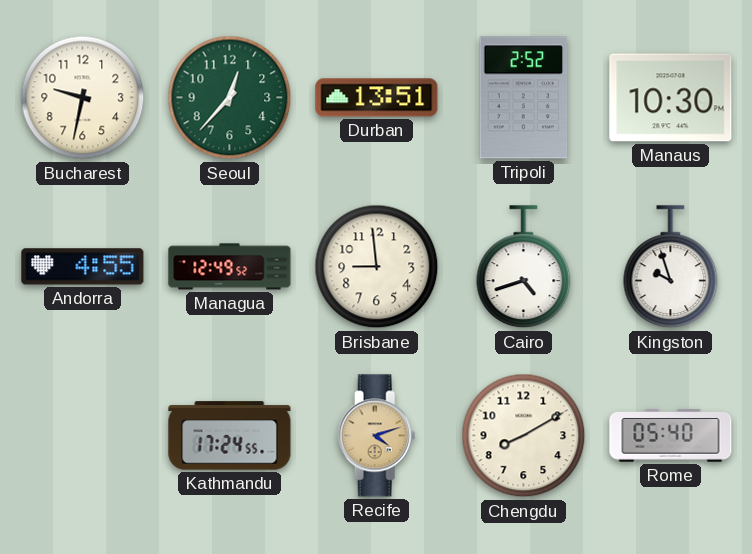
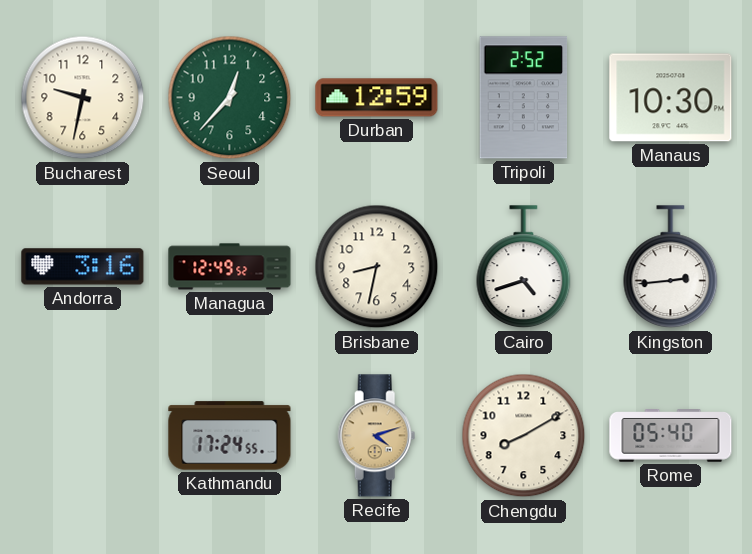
Durban: 13:51 -> 12:59
Andorra: 4:55 -> 3:16
Brisbane: 8:59 -> 8:32
Kingston: 9:57 -> 2:44
